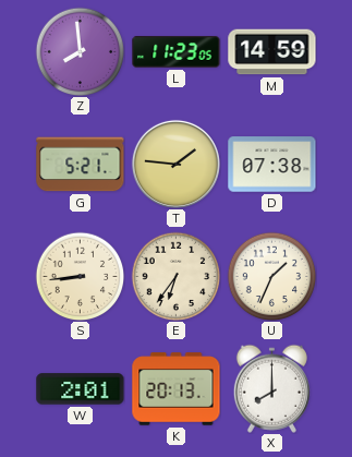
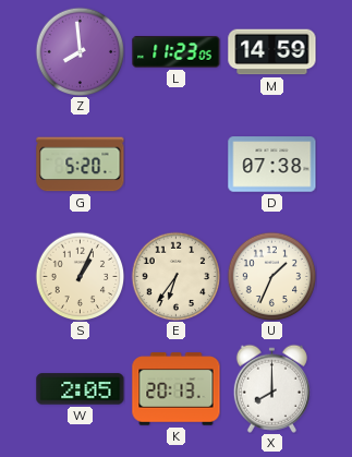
G: 5:21 -> 5:20
T: 1:46 -> none
S: 8:44 -> 1:04
W: 2:01 -> 2:05
